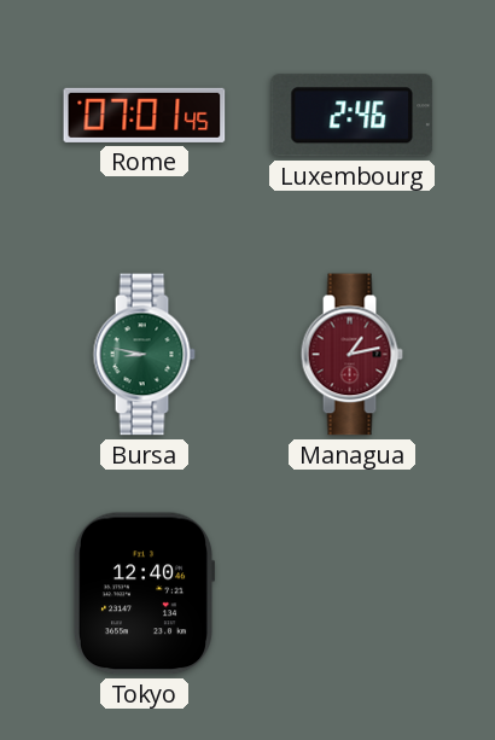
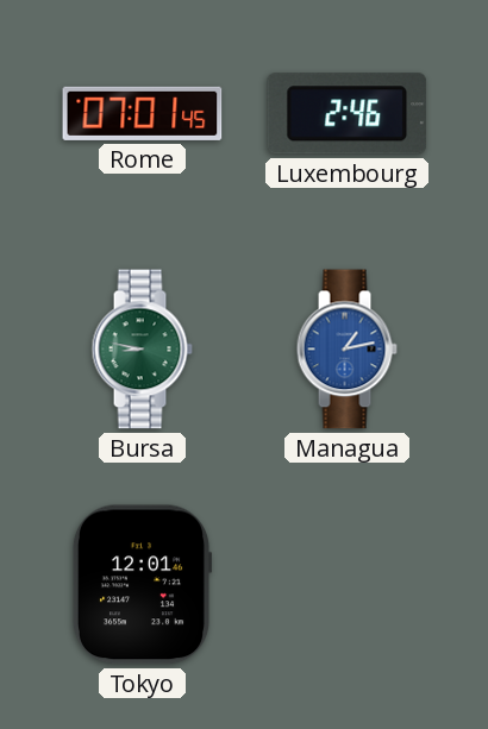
Managua dial: burgundy -> blue
Tokyo: 12:40 -> 12:01
